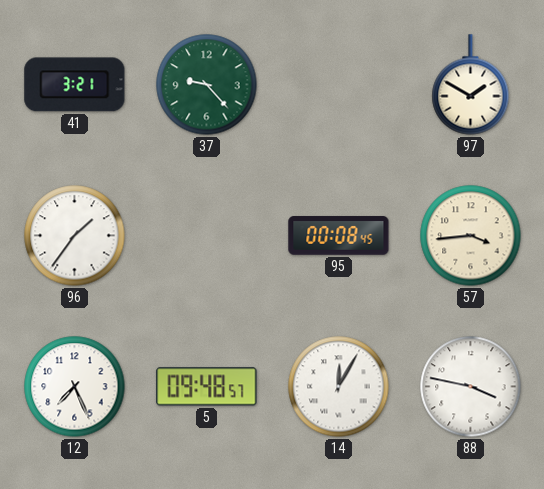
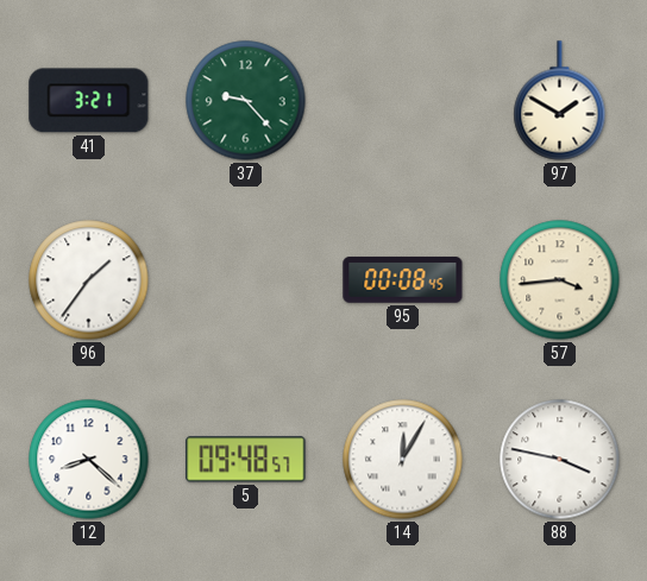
12: 7:26 -> 8:22
